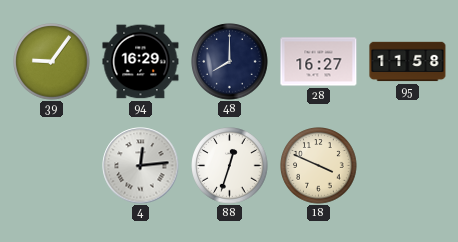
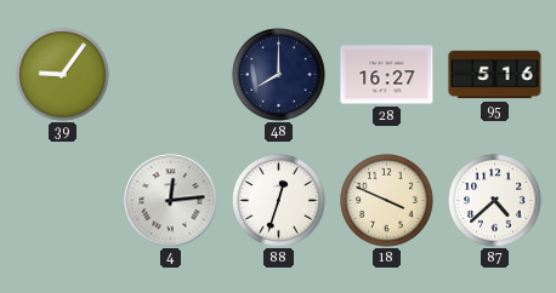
94: 16:29 -> none
95: 11:58 -> 5:16
87: none -> 4:38
